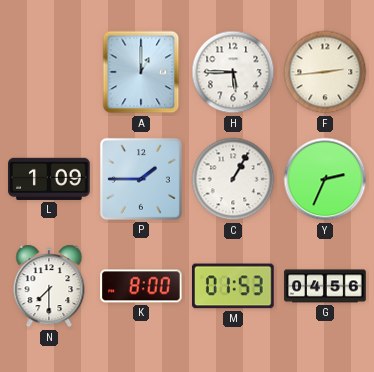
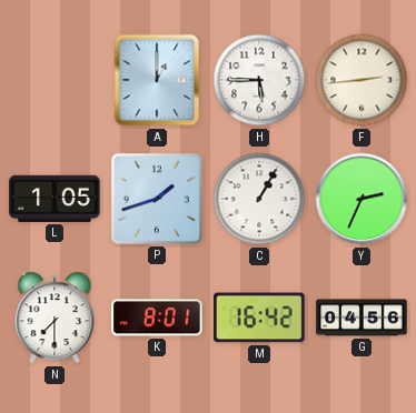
L: 1:09 -> 1:05
P: 1:45 -> 1:42
K: 8:00 -> 8:01
M: 01:53 -> 16:42
